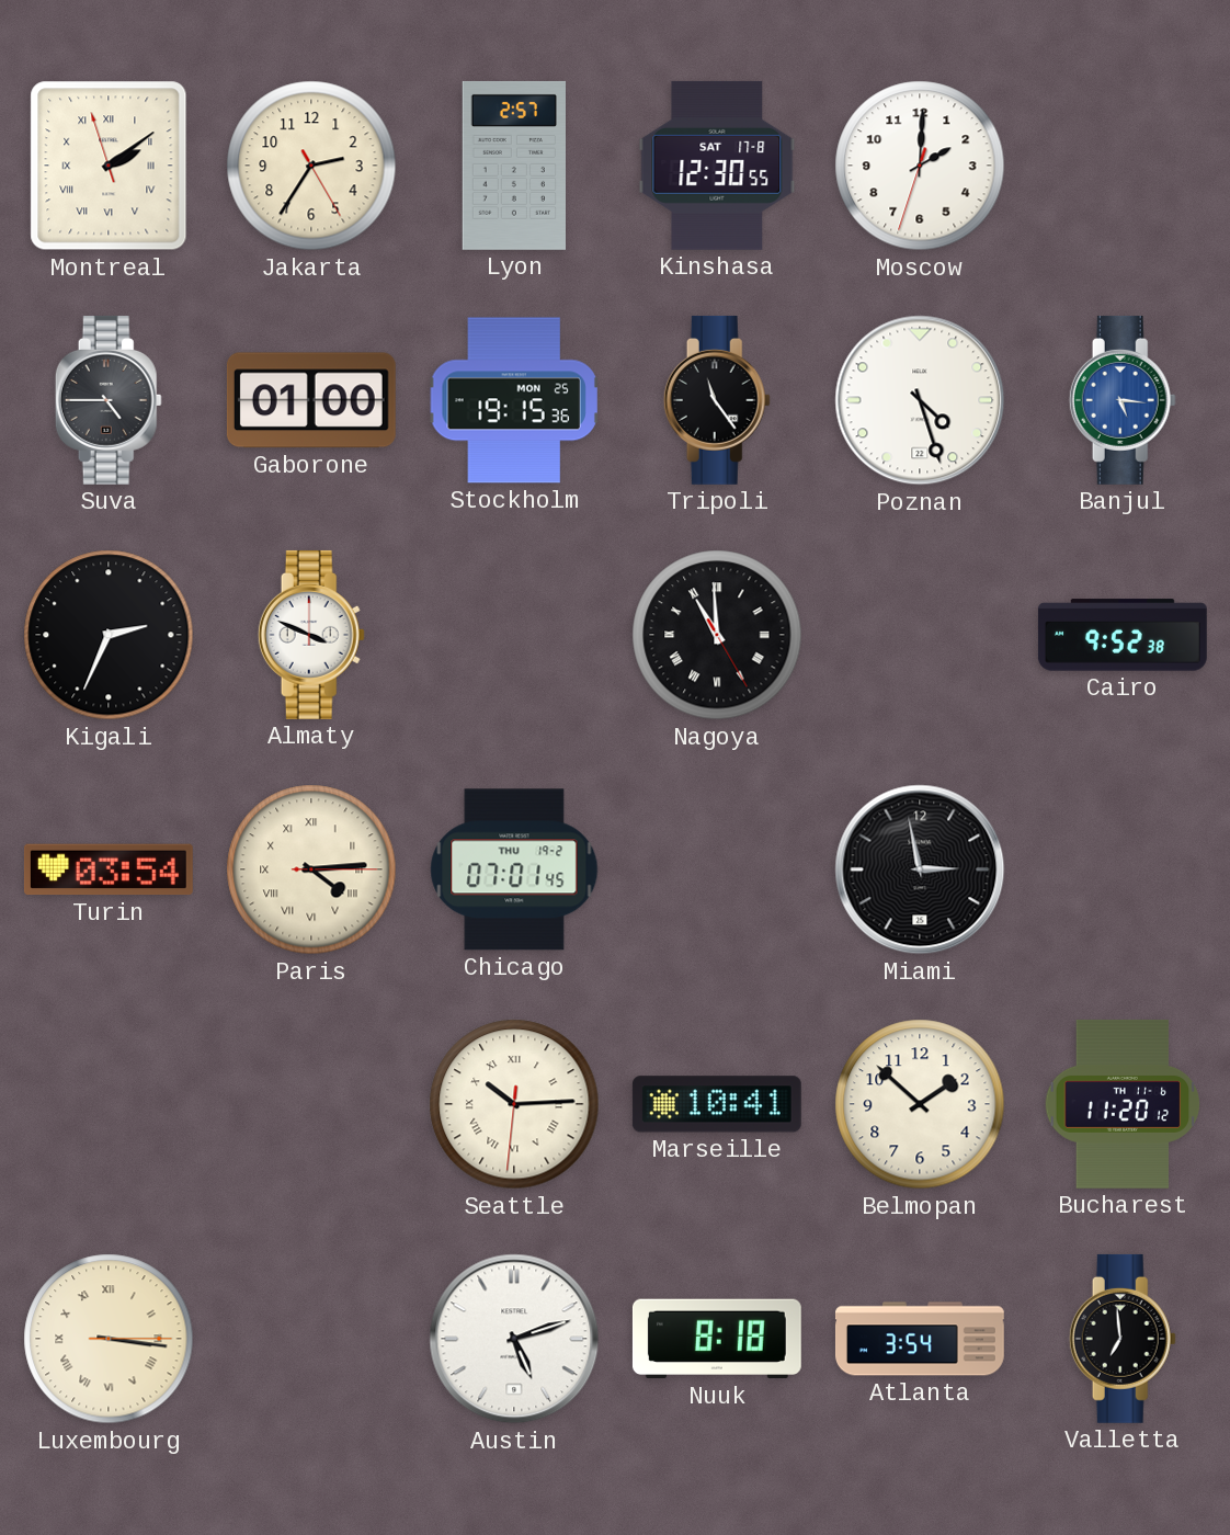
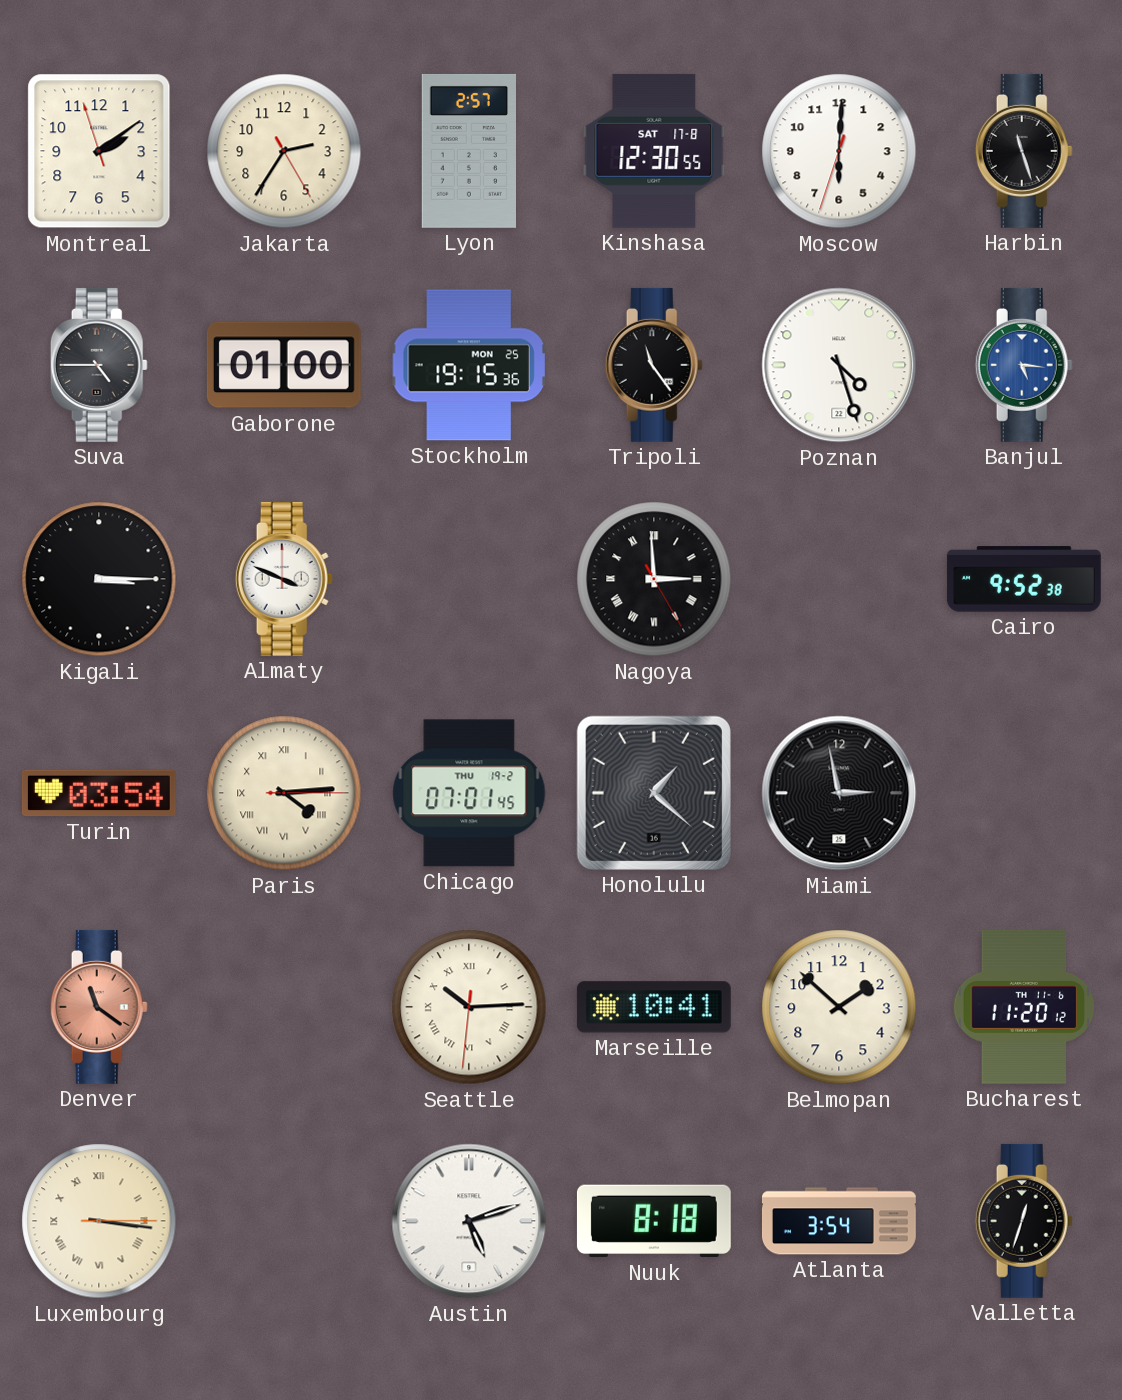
Montreal numerals: Roman -> Arabic
Moscow: 2:00 -> 6:00
Harbin: none -> 11:27
Kigali: 2:34 -> 3:15
Nagoya: 10:59 -> 2:59
Honolulu: none -> 1:22
Denver: none -> 11:21
Valletta: 6:59 -> 12:33
